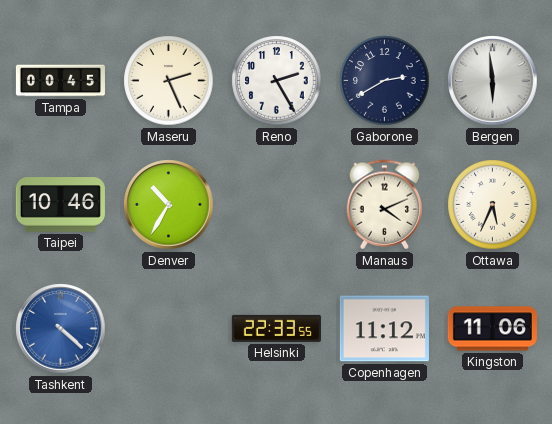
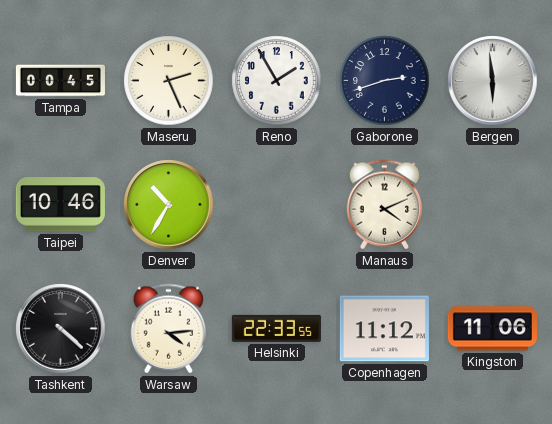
Reno: 2:25 -> 1:55
Gaborone: 2:40 -> 2:42
Ottawa: 5:34 -> none
Tashkent dial: blue -> black
Warsaw: none -> 4:14
